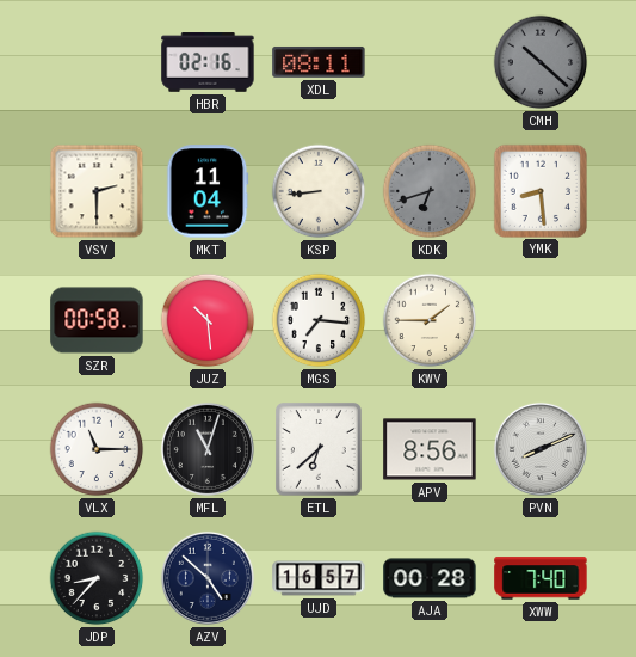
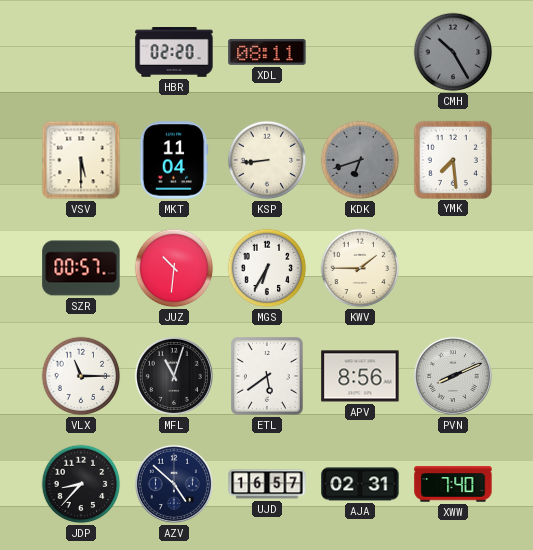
HBR: 02:16 -> 02:20
CMH: 10:22 -> 10:25
VSV: 2:30 -> 5:30
YMK: 8:29 -> 7:29
SZR: 00:58 -> 00:57
JUZ: 10:29 -> 10:31
MGS: 7:16 -> 6:35
ETL: 6:38 -> 5:39
AJA: 00:28 -> 02:31
